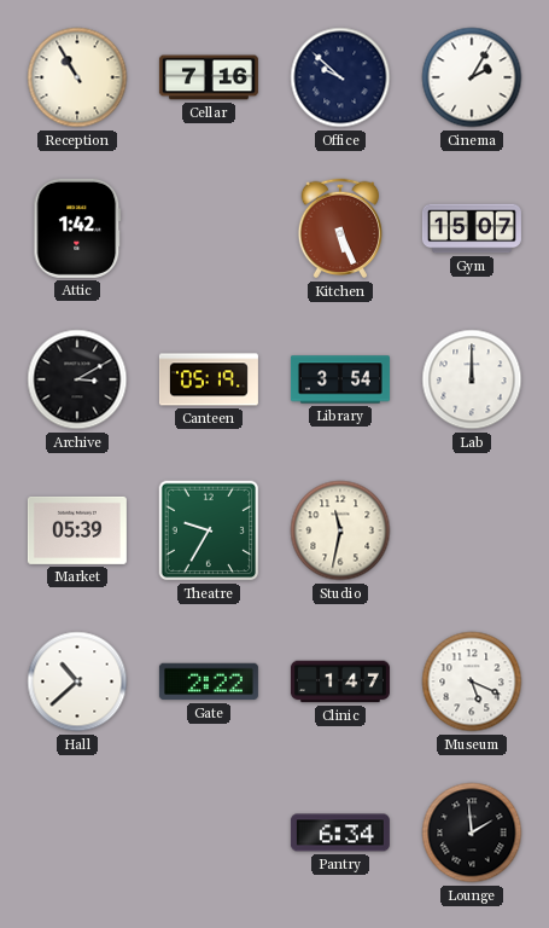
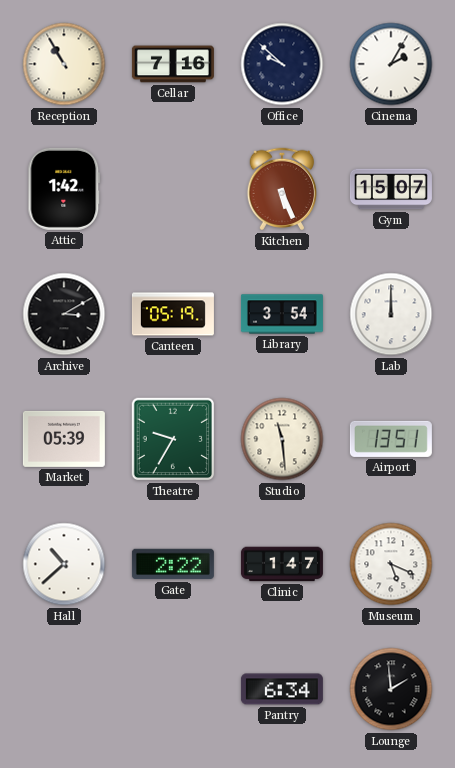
Studio: 11:32 -> 11:29
Airport: none -> 13:51
